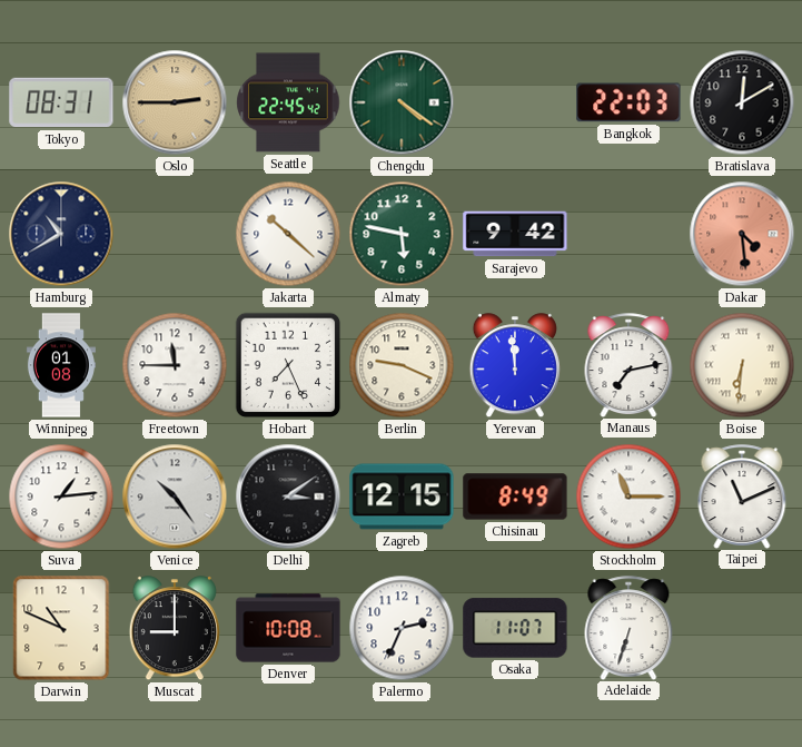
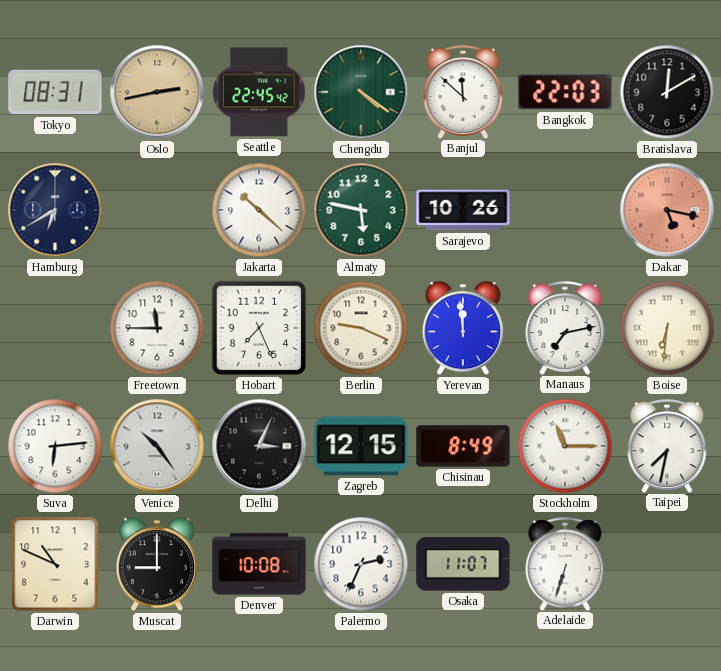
Oslo: 2:45 -> 2:43
Banjul: none -> 11:52
Hamburg: 10:40 -> 6:40
Sarajevo: 9:42 -> 10:26
Dakar: 4:29 -> 5:17
Winnipeg: 01:08 -> none
Suva: 1:14 -> 6:14
Delhi: 3:09 -> 3:04
Taipei: 11:11 -> 7:32
